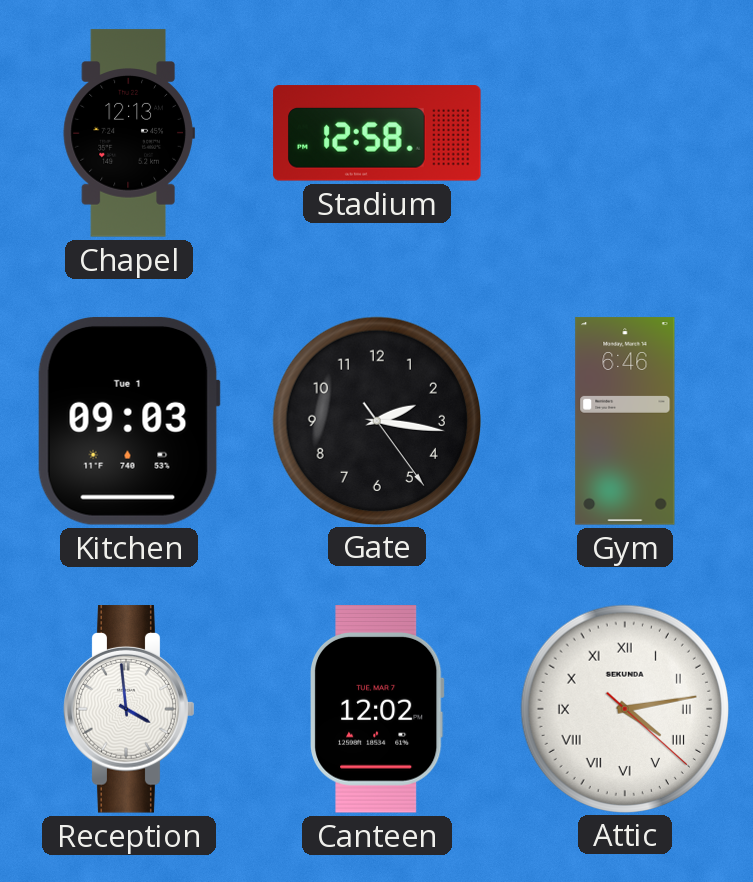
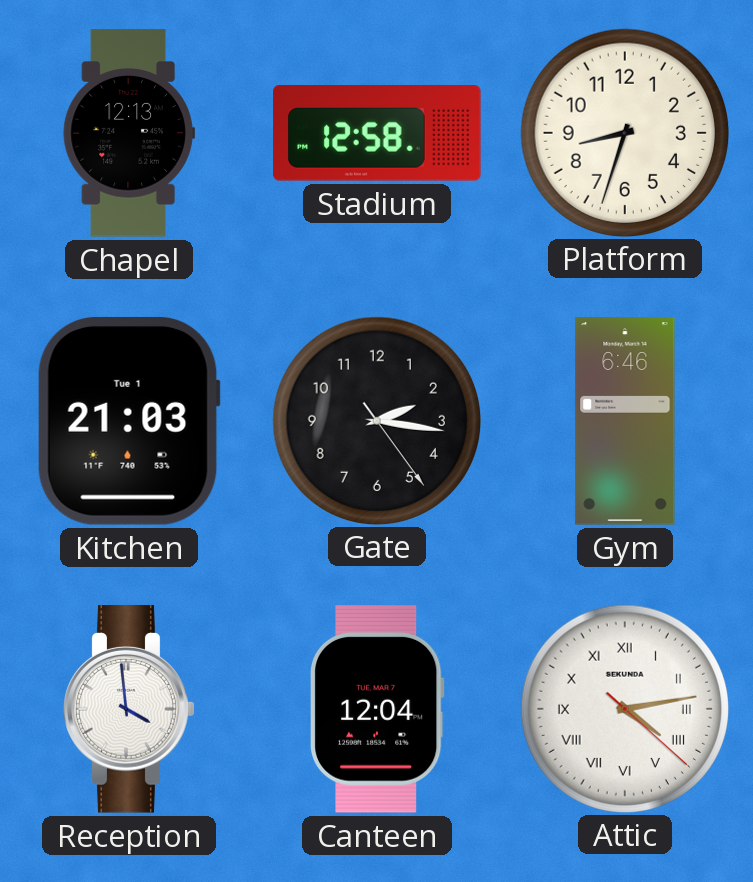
Platform: none -> 8:33
Kitchen: 09:03 -> 21:03
Canteen: 12:02 -> 12:04
